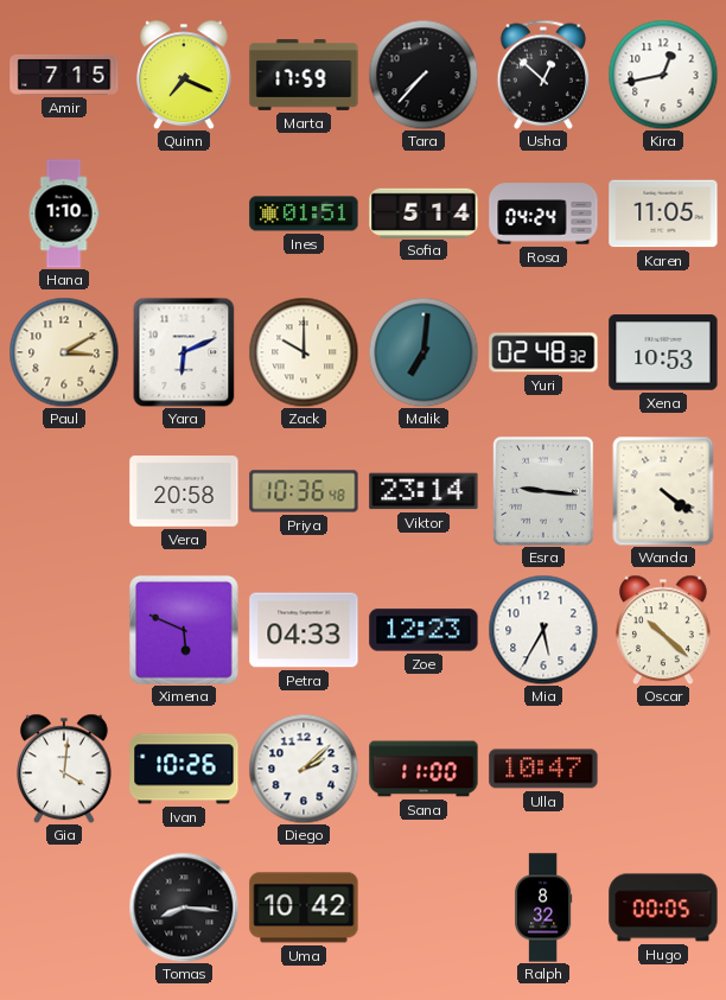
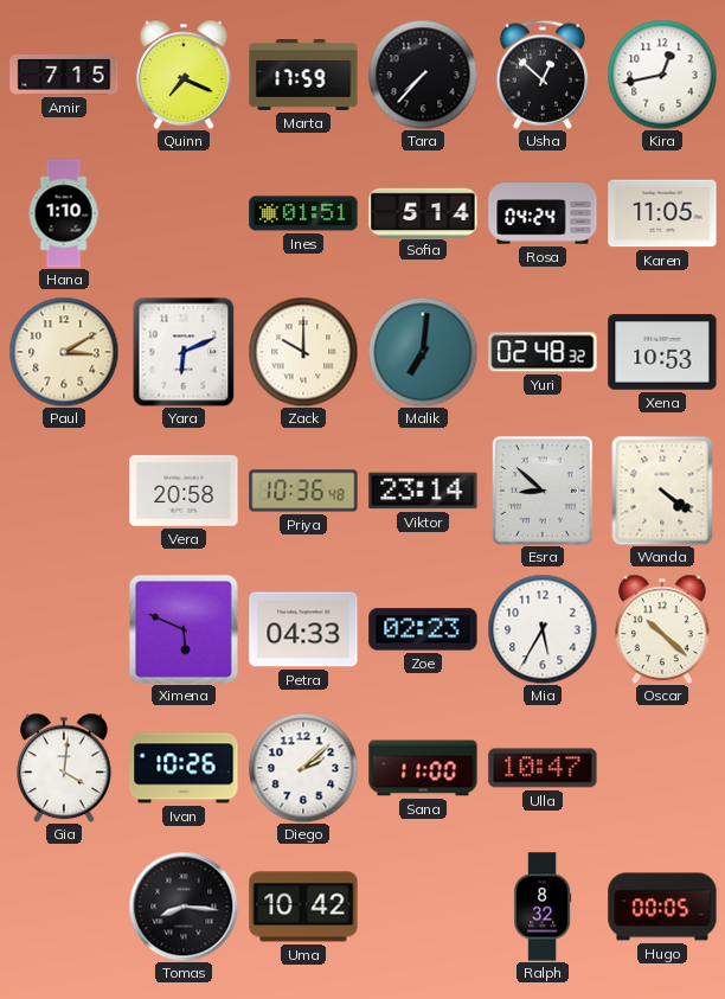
Esra: 9:16 -> 8:52
Zoe: 12:23 -> 02:23
